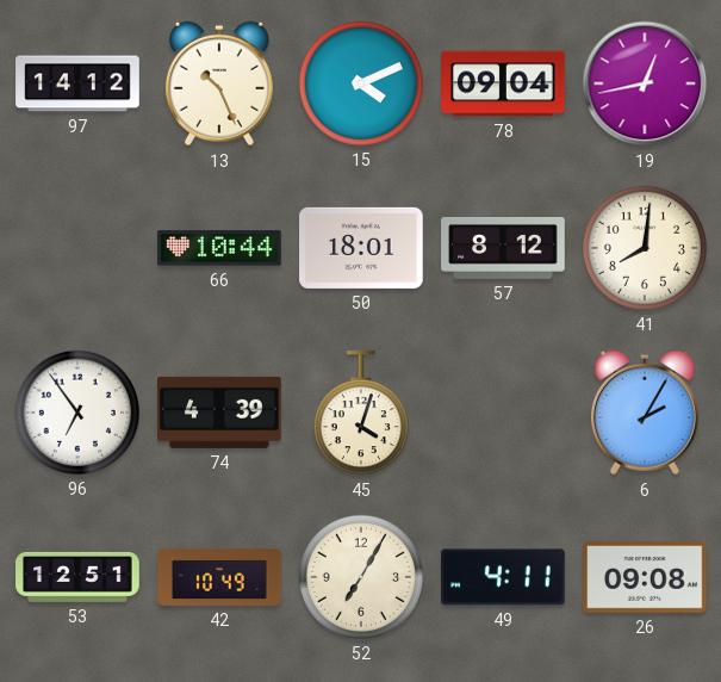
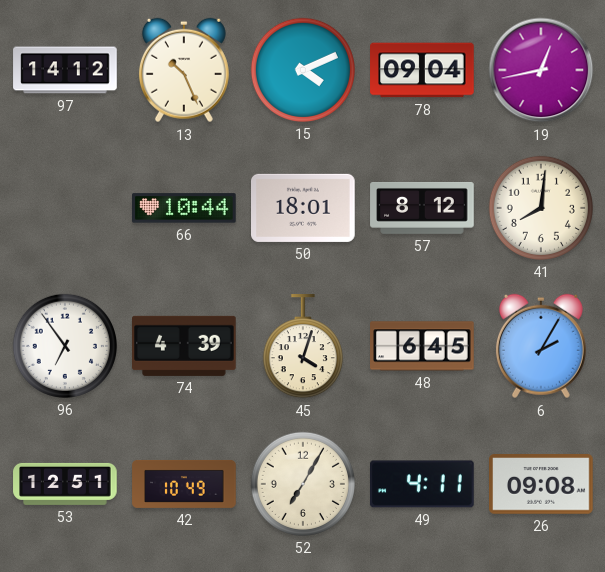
48: none -> 6:45
